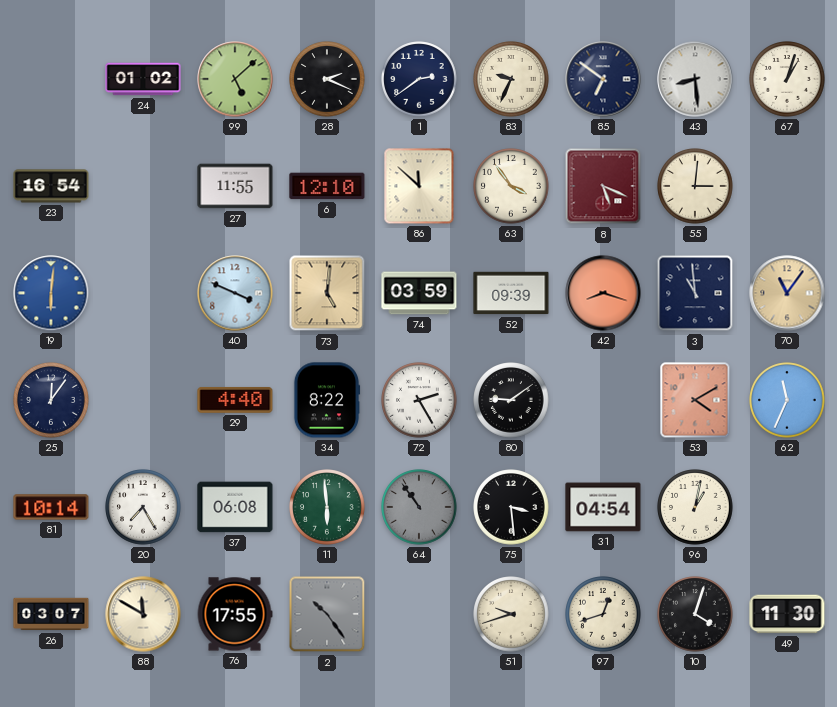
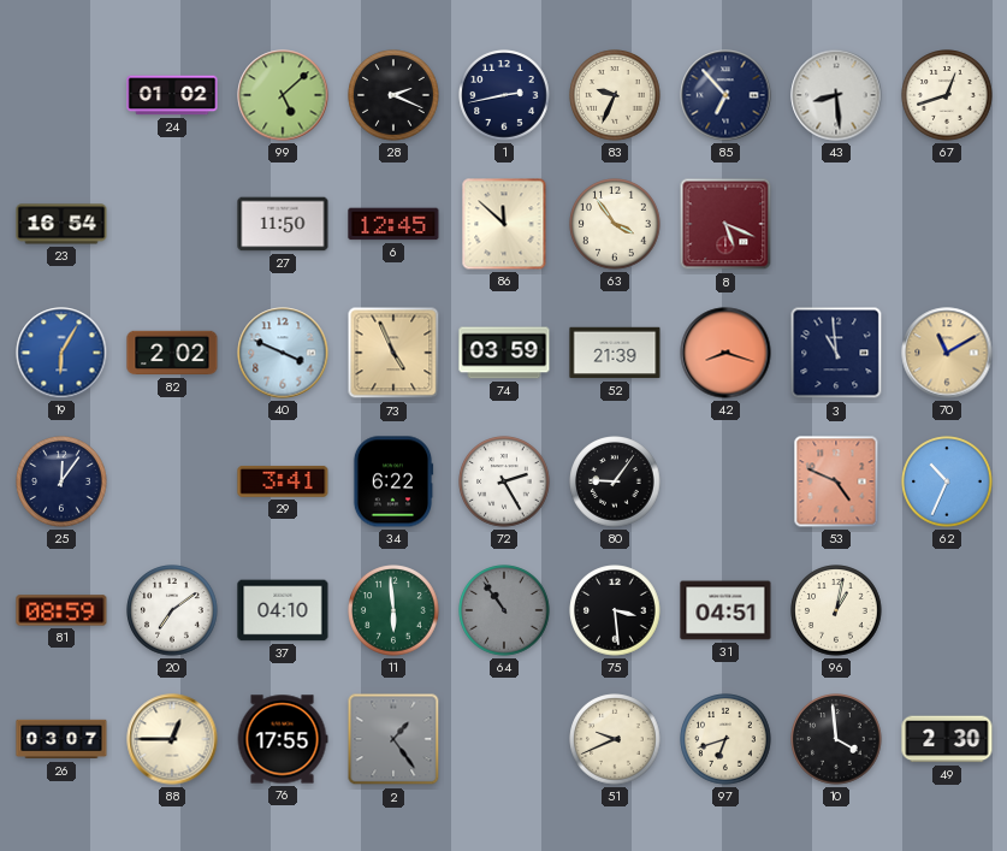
1: 2:39 -> 2:43
85: 6:51 -> 6:53
67: 1:03 -> 12:42
27: 11:55 -> 11:50
6: 12:10 -> 12:45
55: 3:01 -> none
19: 6:01 -> 6:05
82: none -> 2:02
73: 5:01 -> 4:56
52: 09:39 -> 21:39
70: 11:06 -> 11:10
29: 4:40 -> 3:41
34: 8:22 -> 6:22
80: 9:09 -> 9:06
53: 4:10 -> 4:49
62: 11:34 -> 10:34
81: 10:14 -> 08:59
20: 7:25 -> 7:09
37: 06:08 -> 04:10
31: 04:54 -> 04:51
88: 11:50 -> 12:45
2: 10:24 -> 1:24
51: 9:42 -> 9:41
97: 12:42 -> 6:42
10: 4:03 -> 3:59
49: 11:30 -> 2:30
